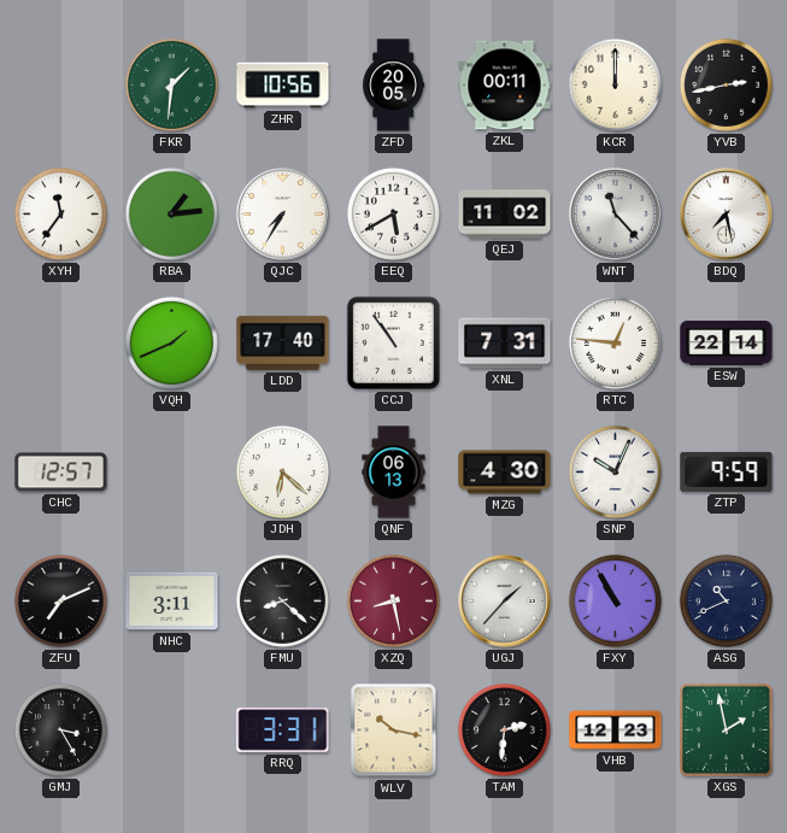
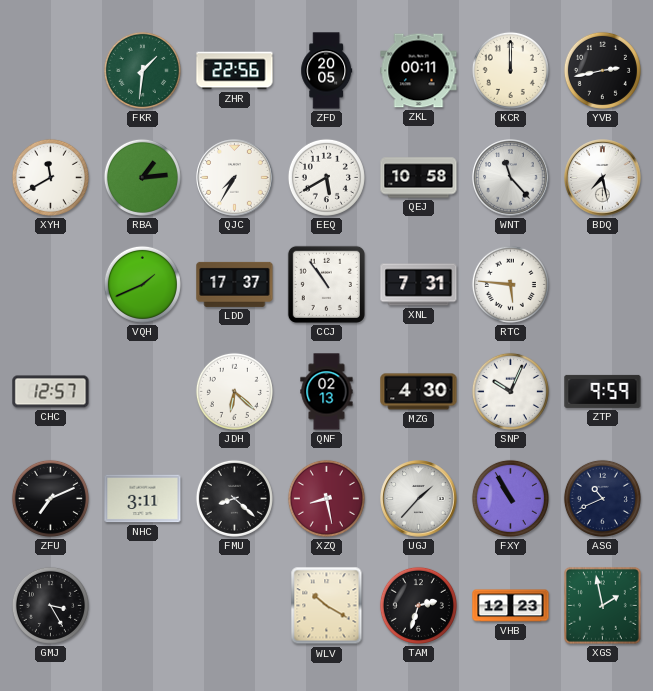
ZHR: 10:56 -> 22:56
XYH: 11:36 -> 11:40
QEJ: 11:02 -> 10:58
LDD: 17:40 -> 17:37
RTC: 12:46 -> 5:46
ESW: 22:14 -> none
QNF: 06:13 -> 02:13
RRQ: 3:31 -> none
WLV: 10:17 -> 10:20
TAM: 2:31 -> 2:33
